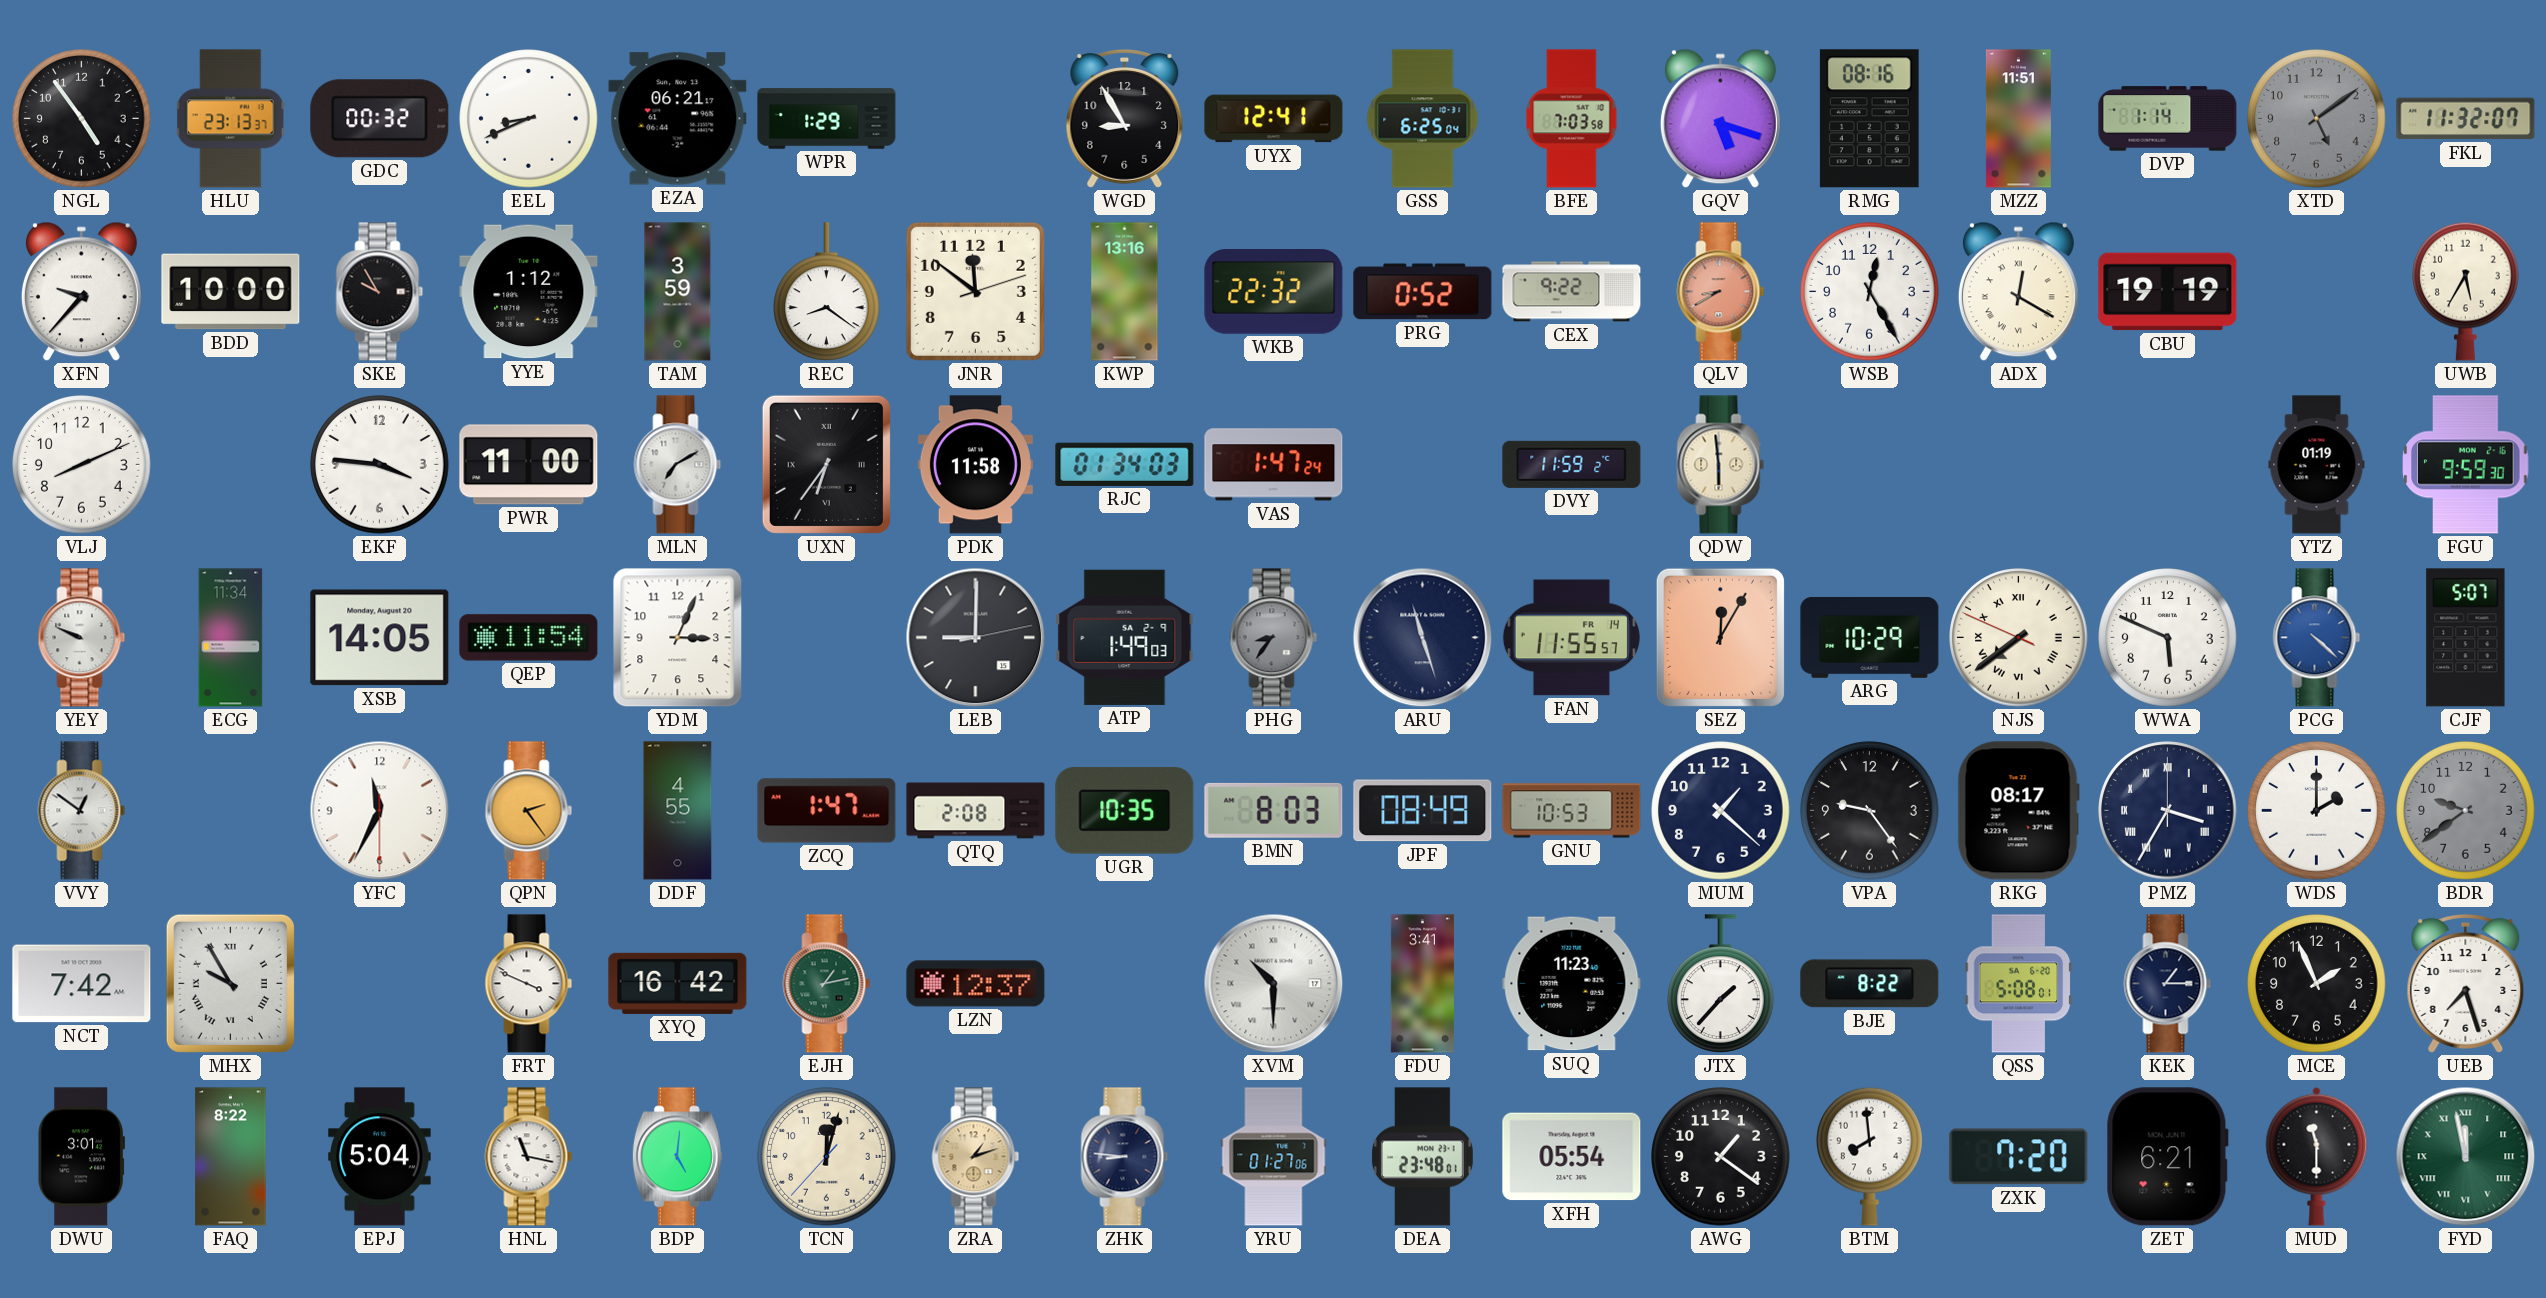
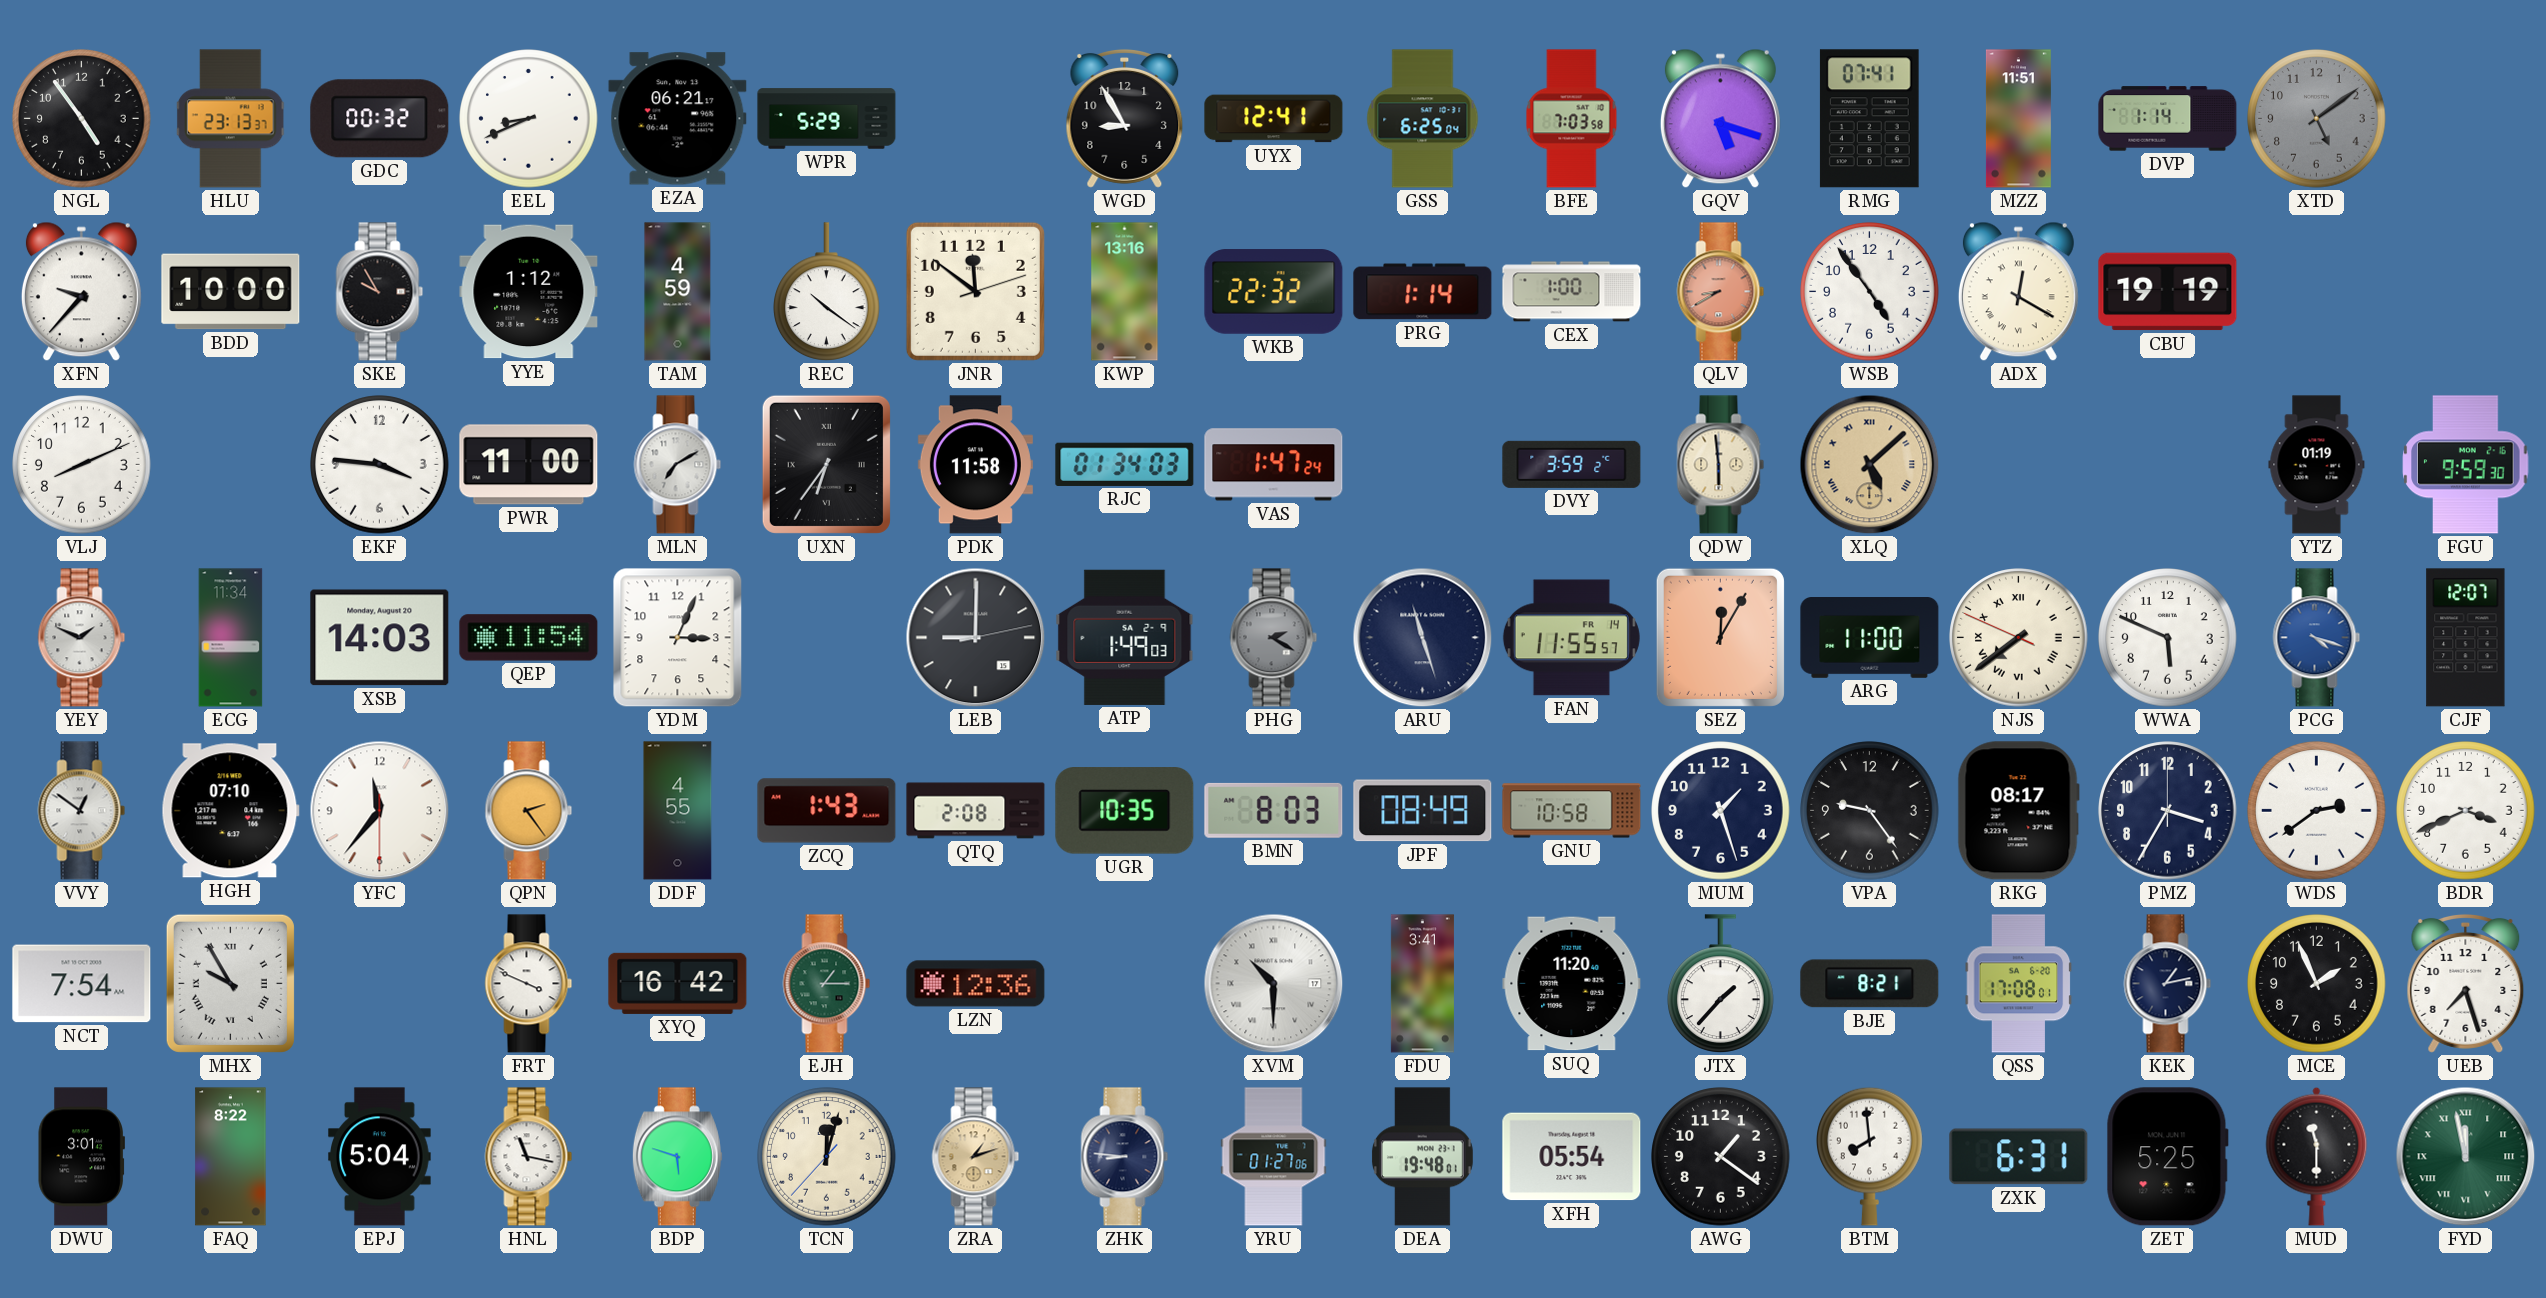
WPR: 1:29 -> 5:29
RMG: 08:16 -> 07:41
FKL: 11:32 -> none
TAM: 3:59 -> 4:59
REC: 8:21 -> 10:21
PRG: 0:52 -> 1:14
CEX: 9:22 -> 1:00
WSB: 12:25 -> 4:54
UWB: 5:35 -> none
DVY: 11:59 -> 3:59
XLQ: none -> 5:08
YEY: 9:49 -> 1:49
XSB: 14:05 -> 14:03
PHG: 8:36 -> 2:20
ARG: 10:29 -> 11:00
PCG: 4:22 -> 4:18
CJF: 5:07 -> 12:07
HGH: none -> 07:10
YFC: 11:34 -> 11:36
ZCQ: 1:47 -> 1:43
GNU: 10:53 -> 10:58
MUM: 1:22 -> 1:27
PMZ numerals: Roman -> Arabic
WDS: 2:00 -> 2:39
BDR: 9:39 -> 3:41
BDR dial: grey -> white
NCT: 7:42 -> 7:54
EJH: 1:13 -> 1:15
LZN: 12:37 -> 12:36
SUQ: 11:23 -> 11:20
BJE: 8:22 -> 8:21
QSS: 5:08 -> 17:08
KEK: 1:15 -> 1:13
BDP: 5:01 -> 5:48
DEA: 23:48 -> 19:48
ZXK: 7:20 -> 6:31
ZET: 6:21 -> 5:25
